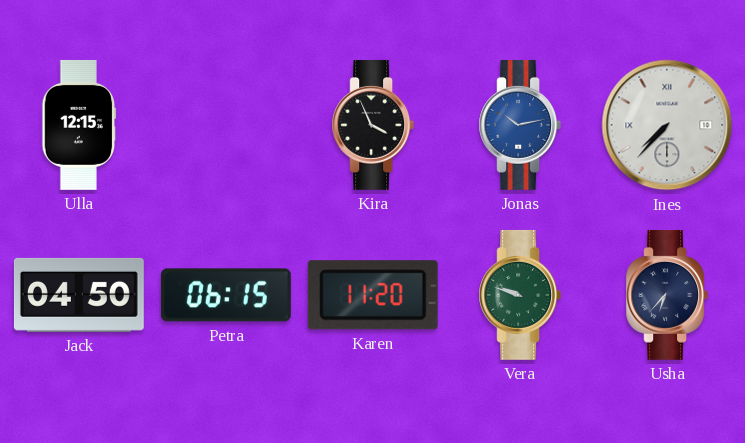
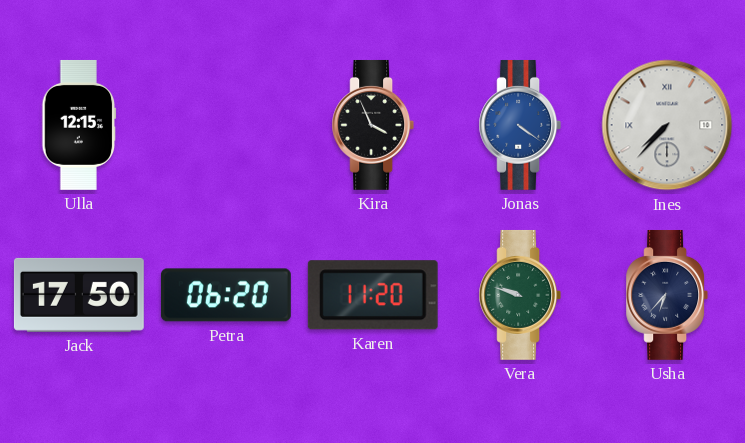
Jonas: 10:13 -> 4:21
Jack: 04:50 -> 17:50
Petra: 06:15 -> 06:20
